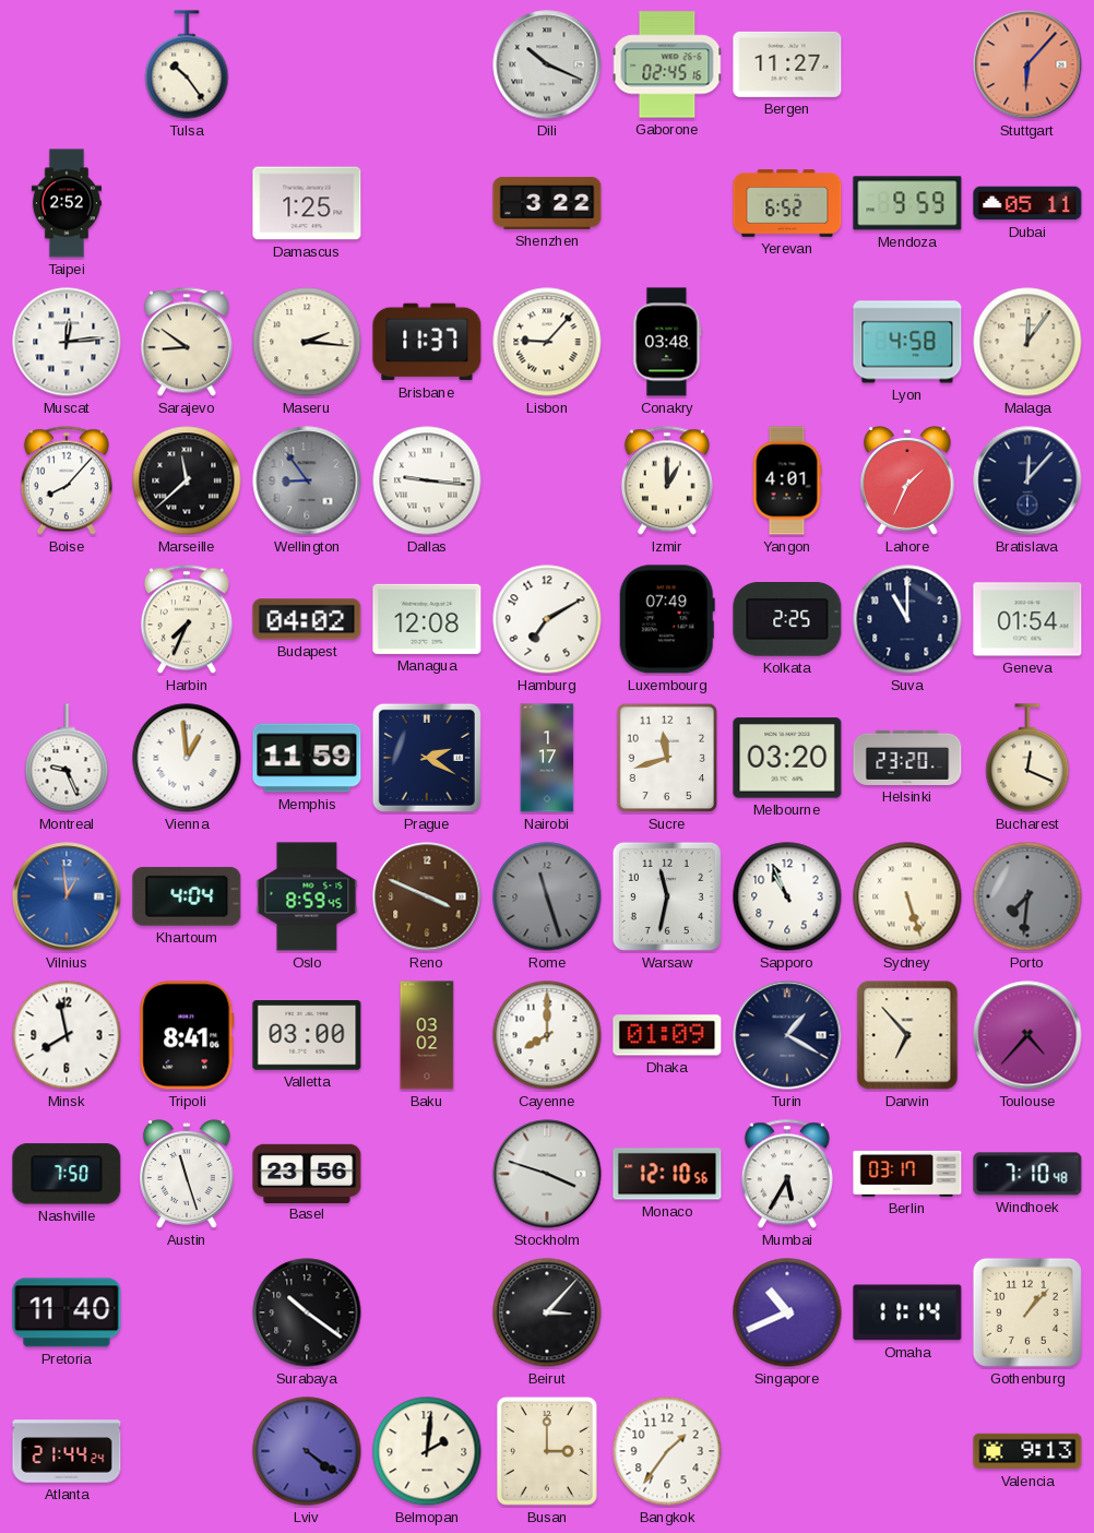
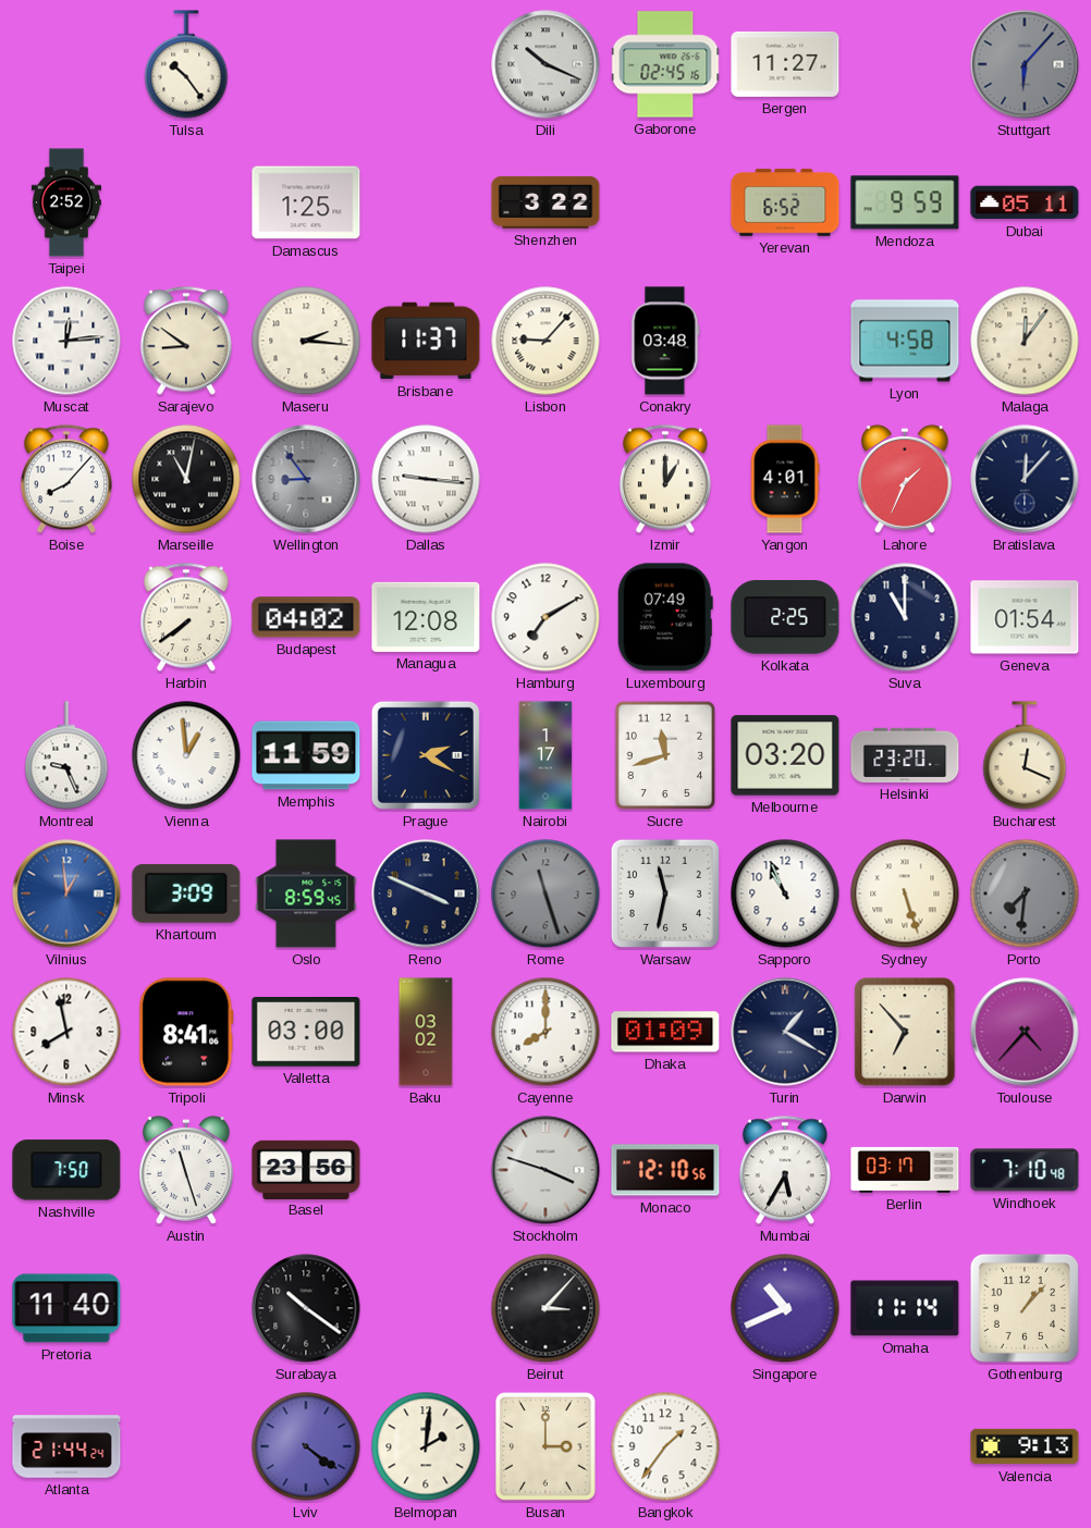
Stuttgart dial: salmon -> grey
Marseille: 11:38 -> 11:02
Harbin: 7:34 -> 7:39
Khartoum: 4:04 -> 3:09
Reno dial: brown -> navy
